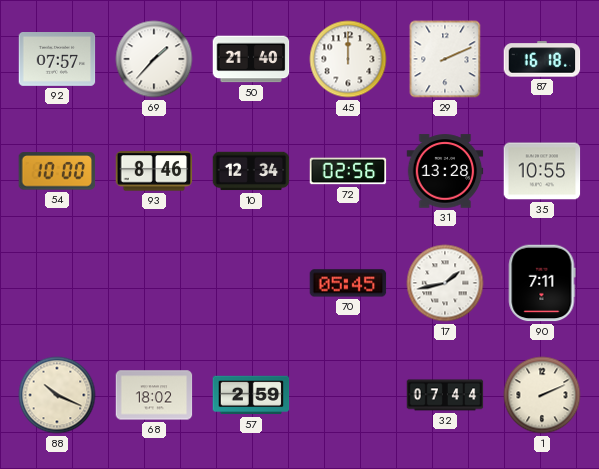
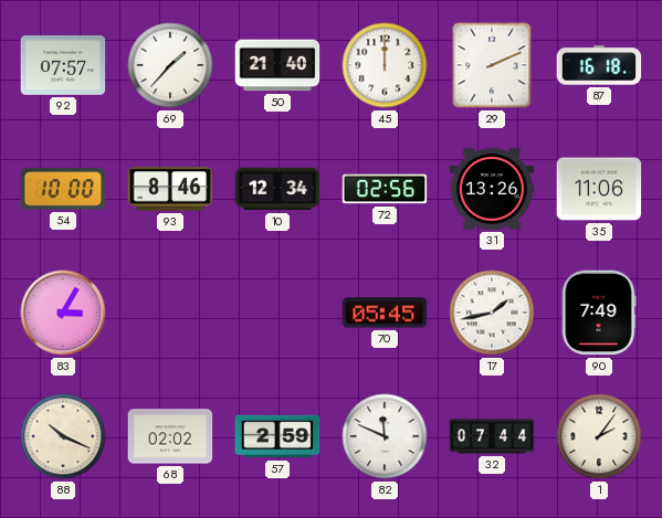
31: 13:28 -> 13:26
35: 10:55 -> 11:06
83: none -> 3:05
90: 7:11 -> 7:49
68: 18:02 -> 02:02
82: none -> 11:49
1: 2:11 -> 2:06
